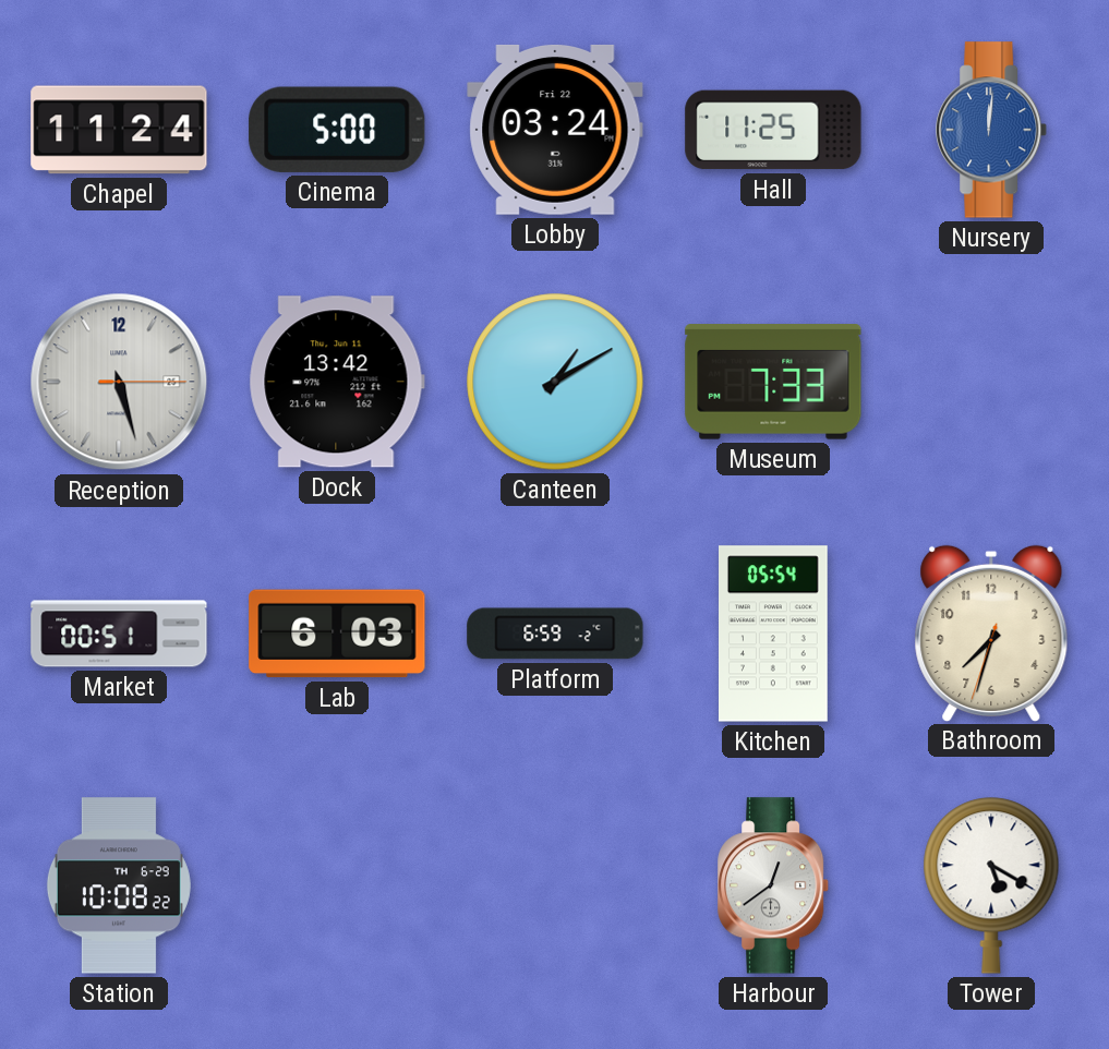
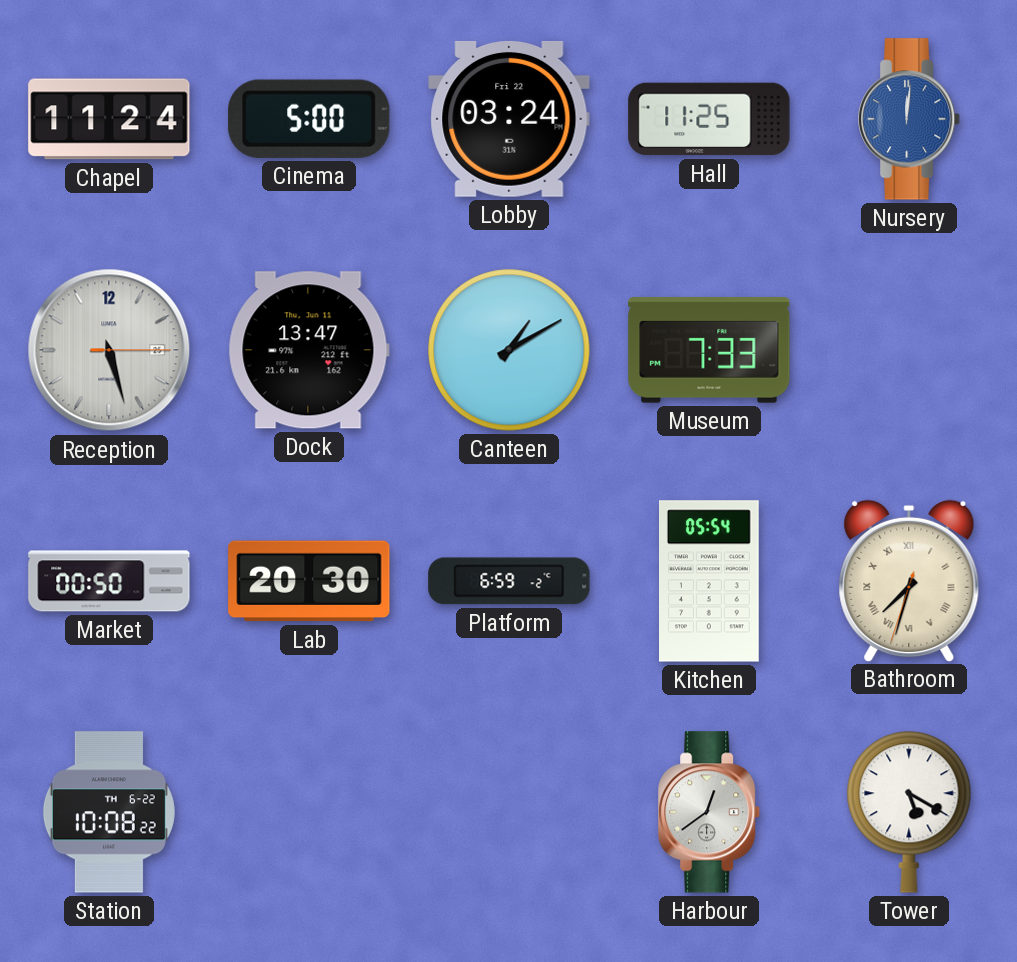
Dock: 13:42 -> 13:47
Market: 00:51 -> 00:50
Lab: 6:03 -> 20:30
Bathroom numerals: Arabic -> Roman
Station date: TH 6-29 -> TH 6-22
